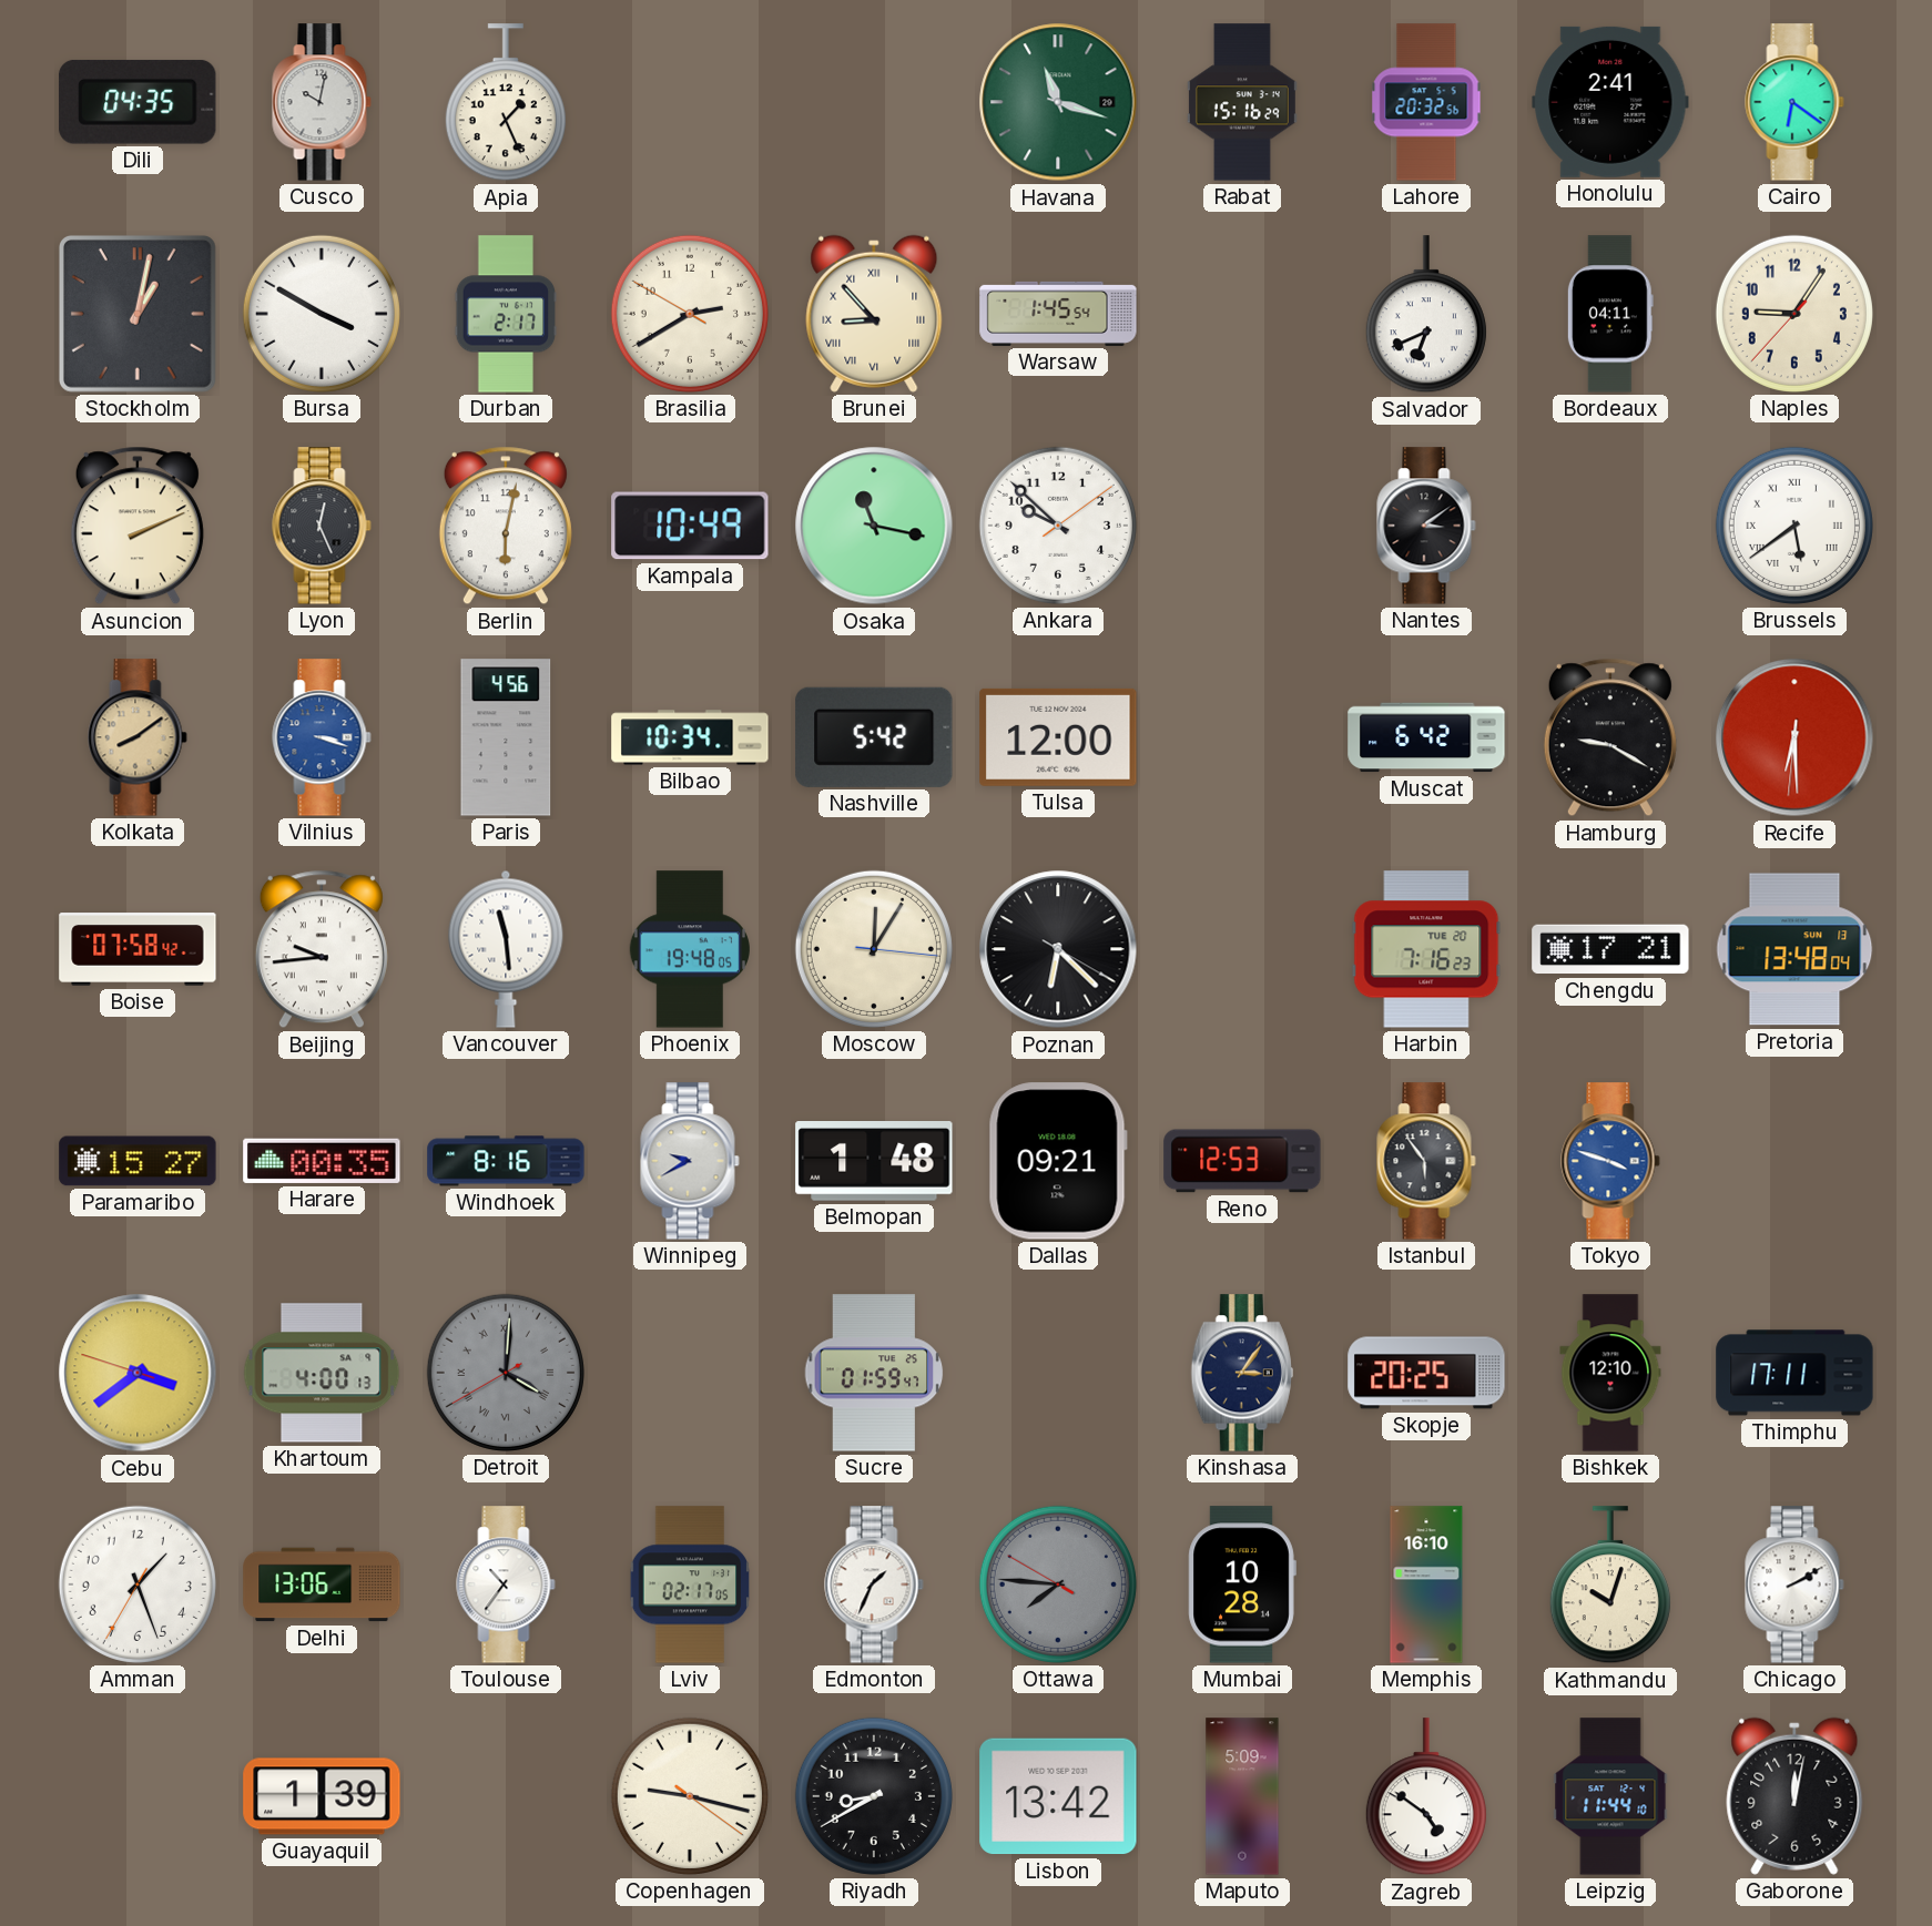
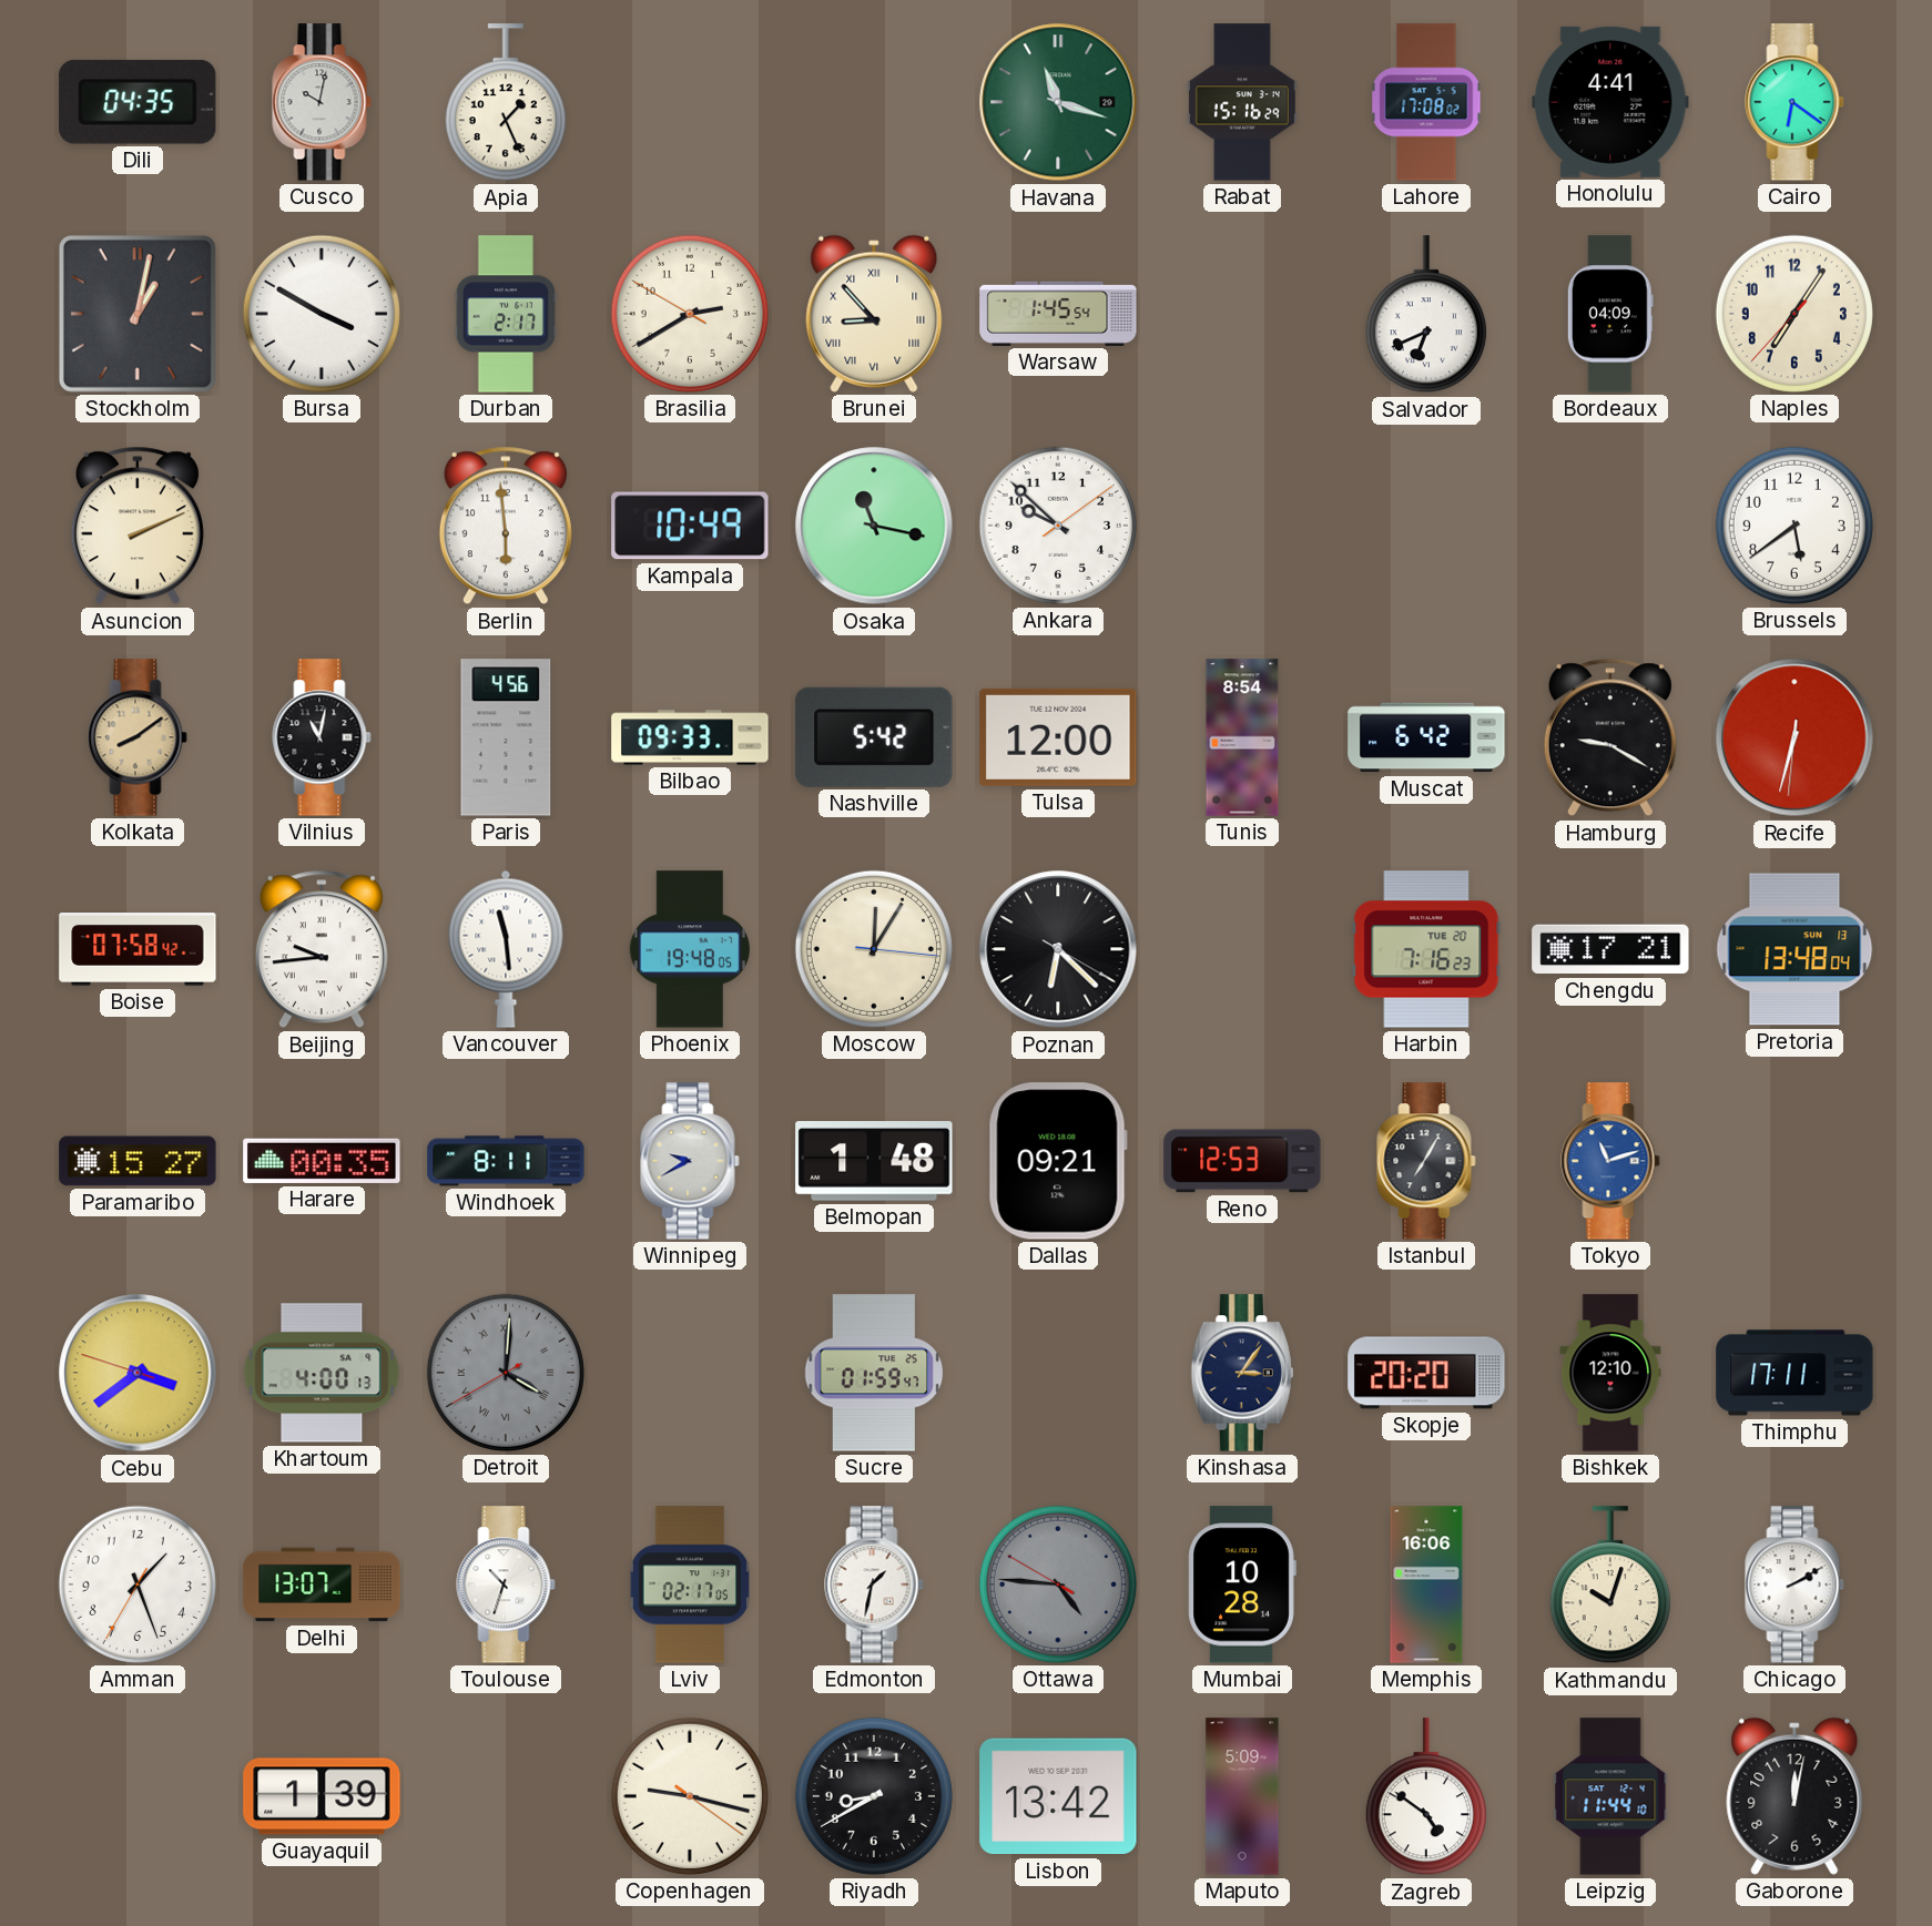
Lahore: 20:32 -> 17:08
Honolulu: 2:41 -> 4:41
Bordeaux: 04:11 -> 04:09
Naples: 9:05 -> 7:05
Lyon: 12:26 -> none
Berlin: 6:02 -> 5:59
Nantes: 3:09 -> none
Brussels numerals: Roman -> Arabic
Vilnius: 3:18 -> 11:02
Vilnius dial: blue -> black
Bilbao: 10:34 -> 09:33
Tunis: none -> 8:54
Recife: 6:29 -> 6:32
Windhoek: 8:16 -> 8:11
Istanbul: 5:54 -> 7:05
Tokyo: 3:48 -> 11:12
Skopje: 20:25 -> 20:20
Delhi: 13:06 -> 13:07
Toulouse: 10:36 -> 10:33
Edmonton: 1:34 -> 1:32
Ottawa: 7:45 -> 4:45
Memphis: 16:10 -> 16:06
